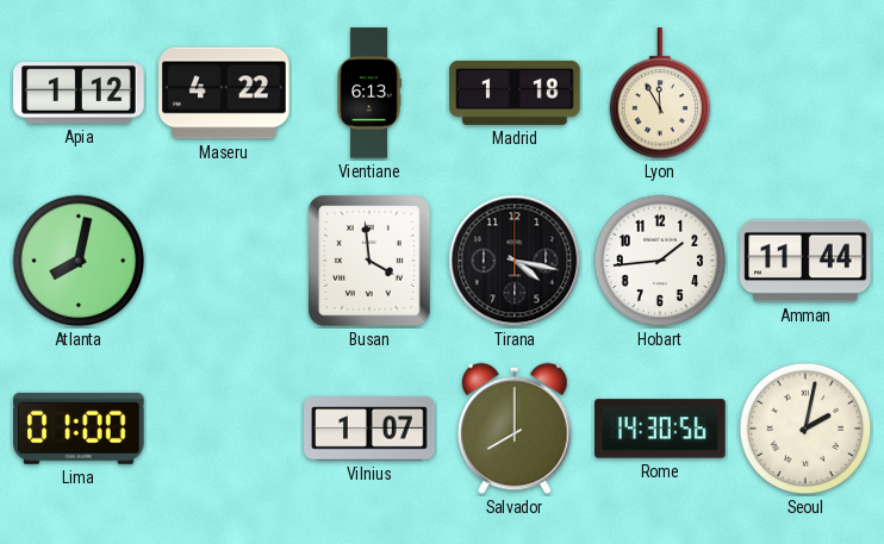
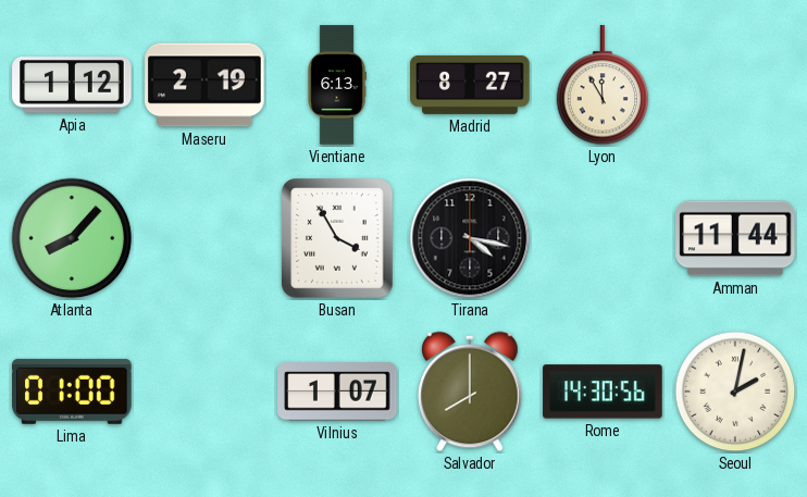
Maseru: 4:22 -> 2:19
Madrid: 1:18 -> 8:27
Atlanta: 8:02 -> 8:07
Busan: 3:59 -> 3:55
Hobart: 1:44 -> none
